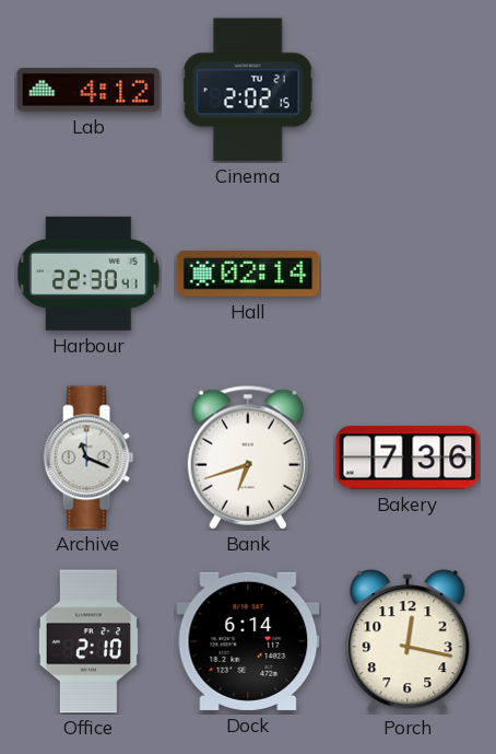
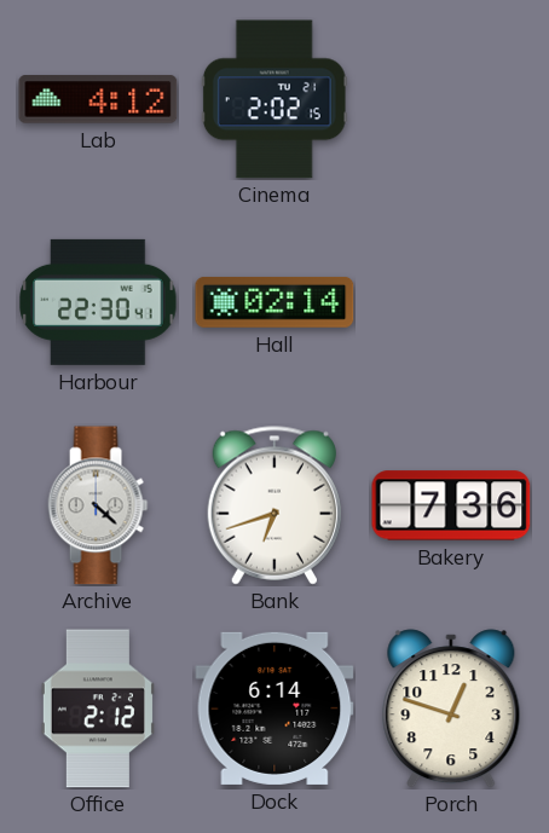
Archive: 11:19 -> 4:22
Office: 2:10 -> 2:12
Porch: 12:17 -> 12:48
